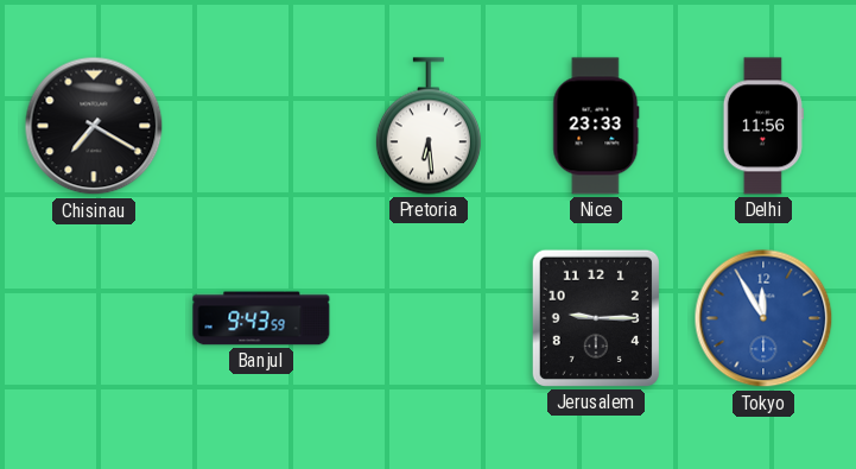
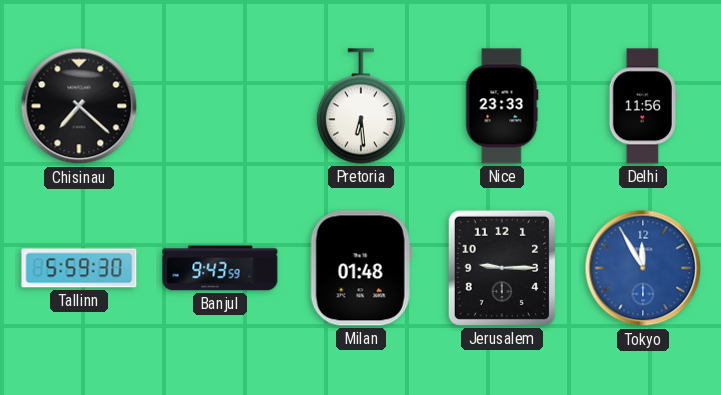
Chisinau: 7:20 -> 7:22
Tallinn: none -> 5:59
Milan: none -> 01:48
